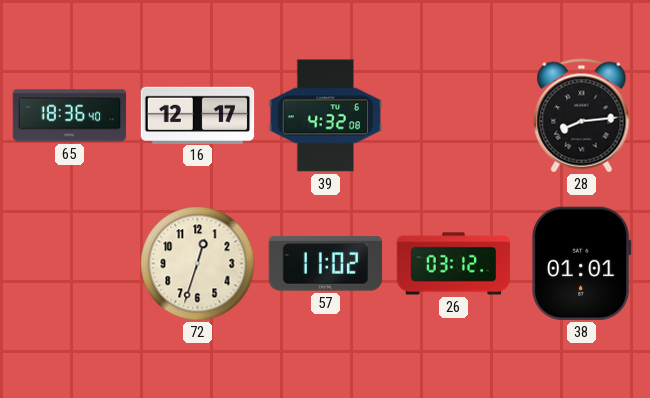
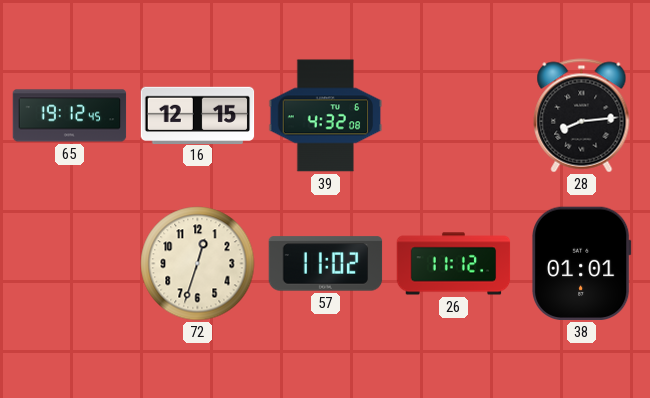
65: 18:36 -> 19:12
16: 12:17 -> 12:15
26: 03:12 -> 11:12
